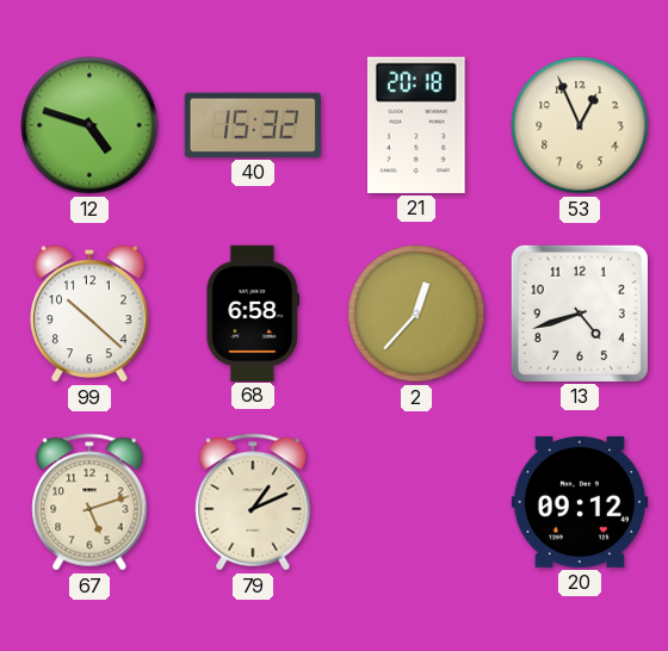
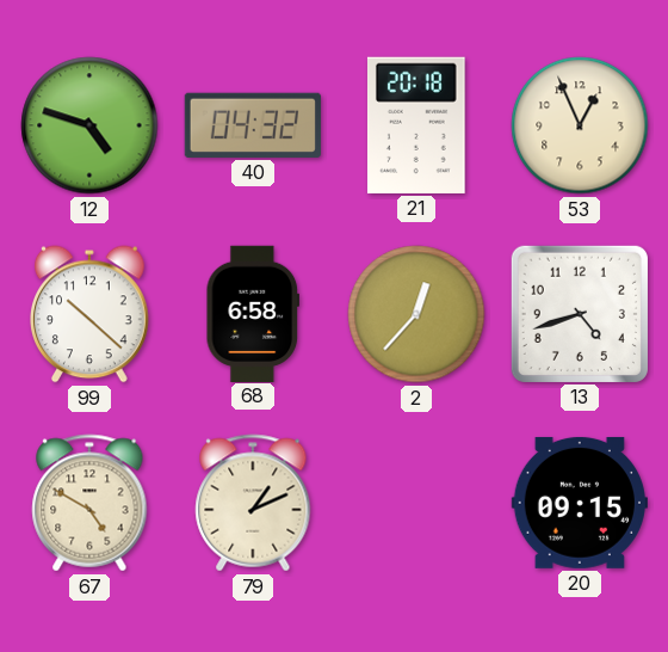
40: 15:32 -> 04:32
67: 5:12 -> 4:50
20: 09:12 -> 09:15
